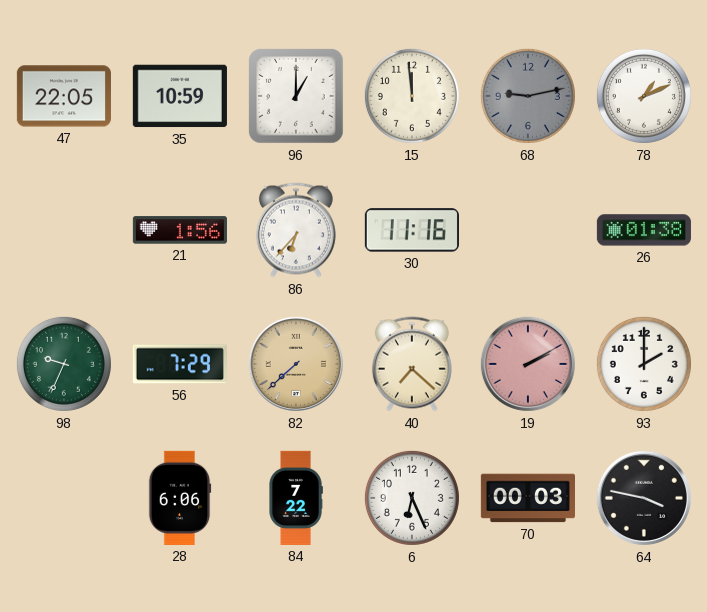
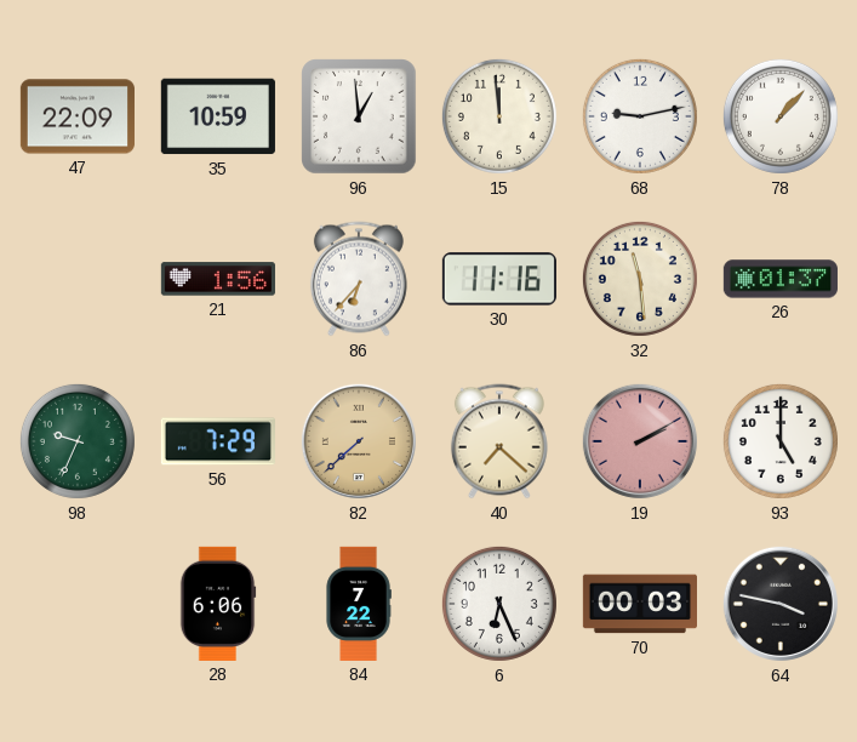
47: 22:05 -> 22:09
96: 1:00 -> 12:59
68 dial: grey -> white
78: 1:11 -> 1:07
32: none -> 11:29
26: 01:38 -> 01:37
93: 2:00 -> 5:00
